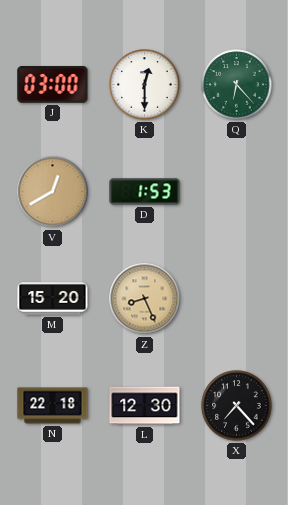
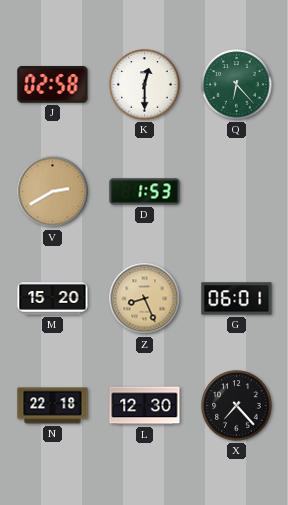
J: 03:00 -> 02:58
V: 12:40 -> 2:40
G: none -> 06:01
